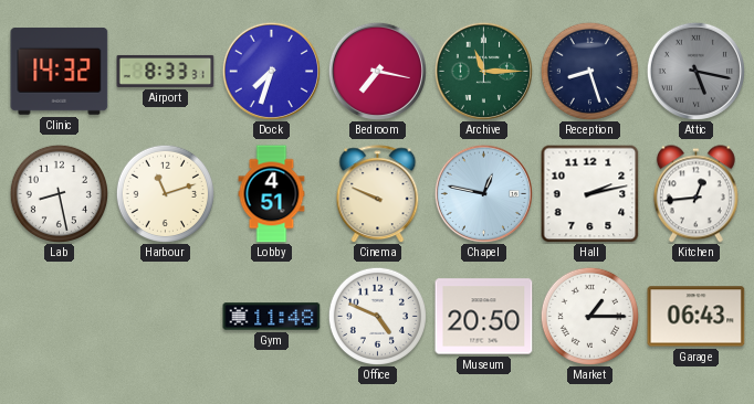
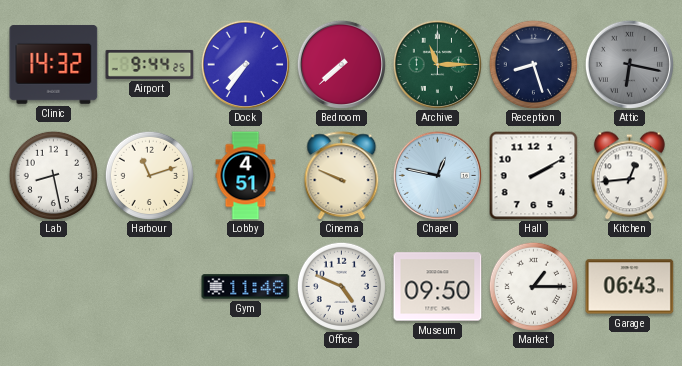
Airport: 8:33 -> 9:44
Dock: 7:33 -> 7:36
Bedroom: 7:17 -> 7:38
Attic: 5:17 -> 6:17
Hall: 2:13 -> 2:10
Museum: 20:50 -> 09:50
